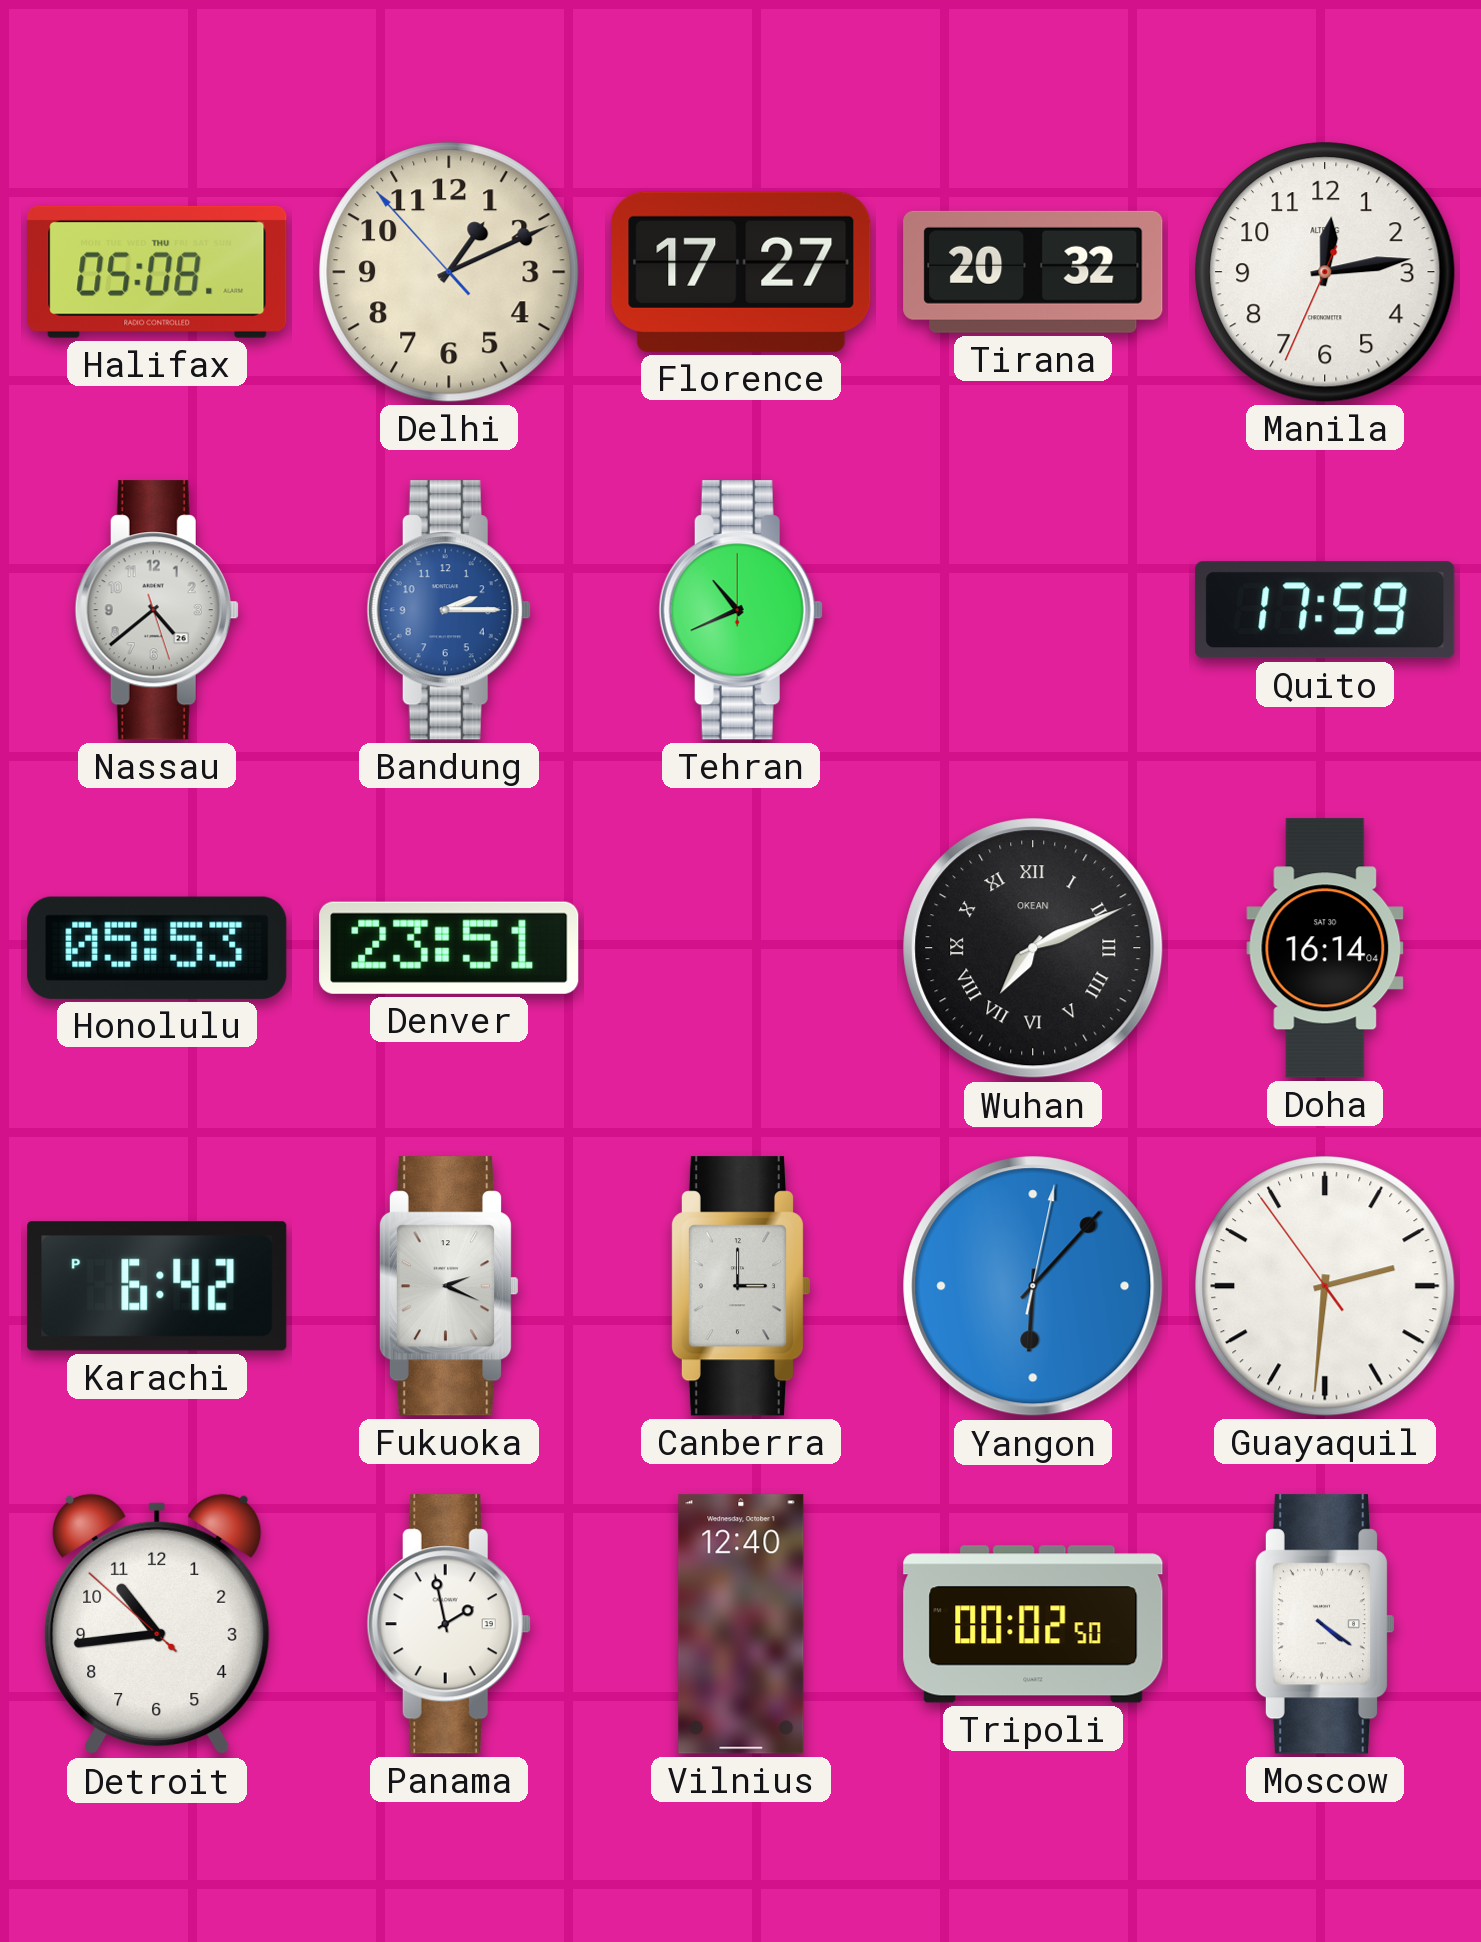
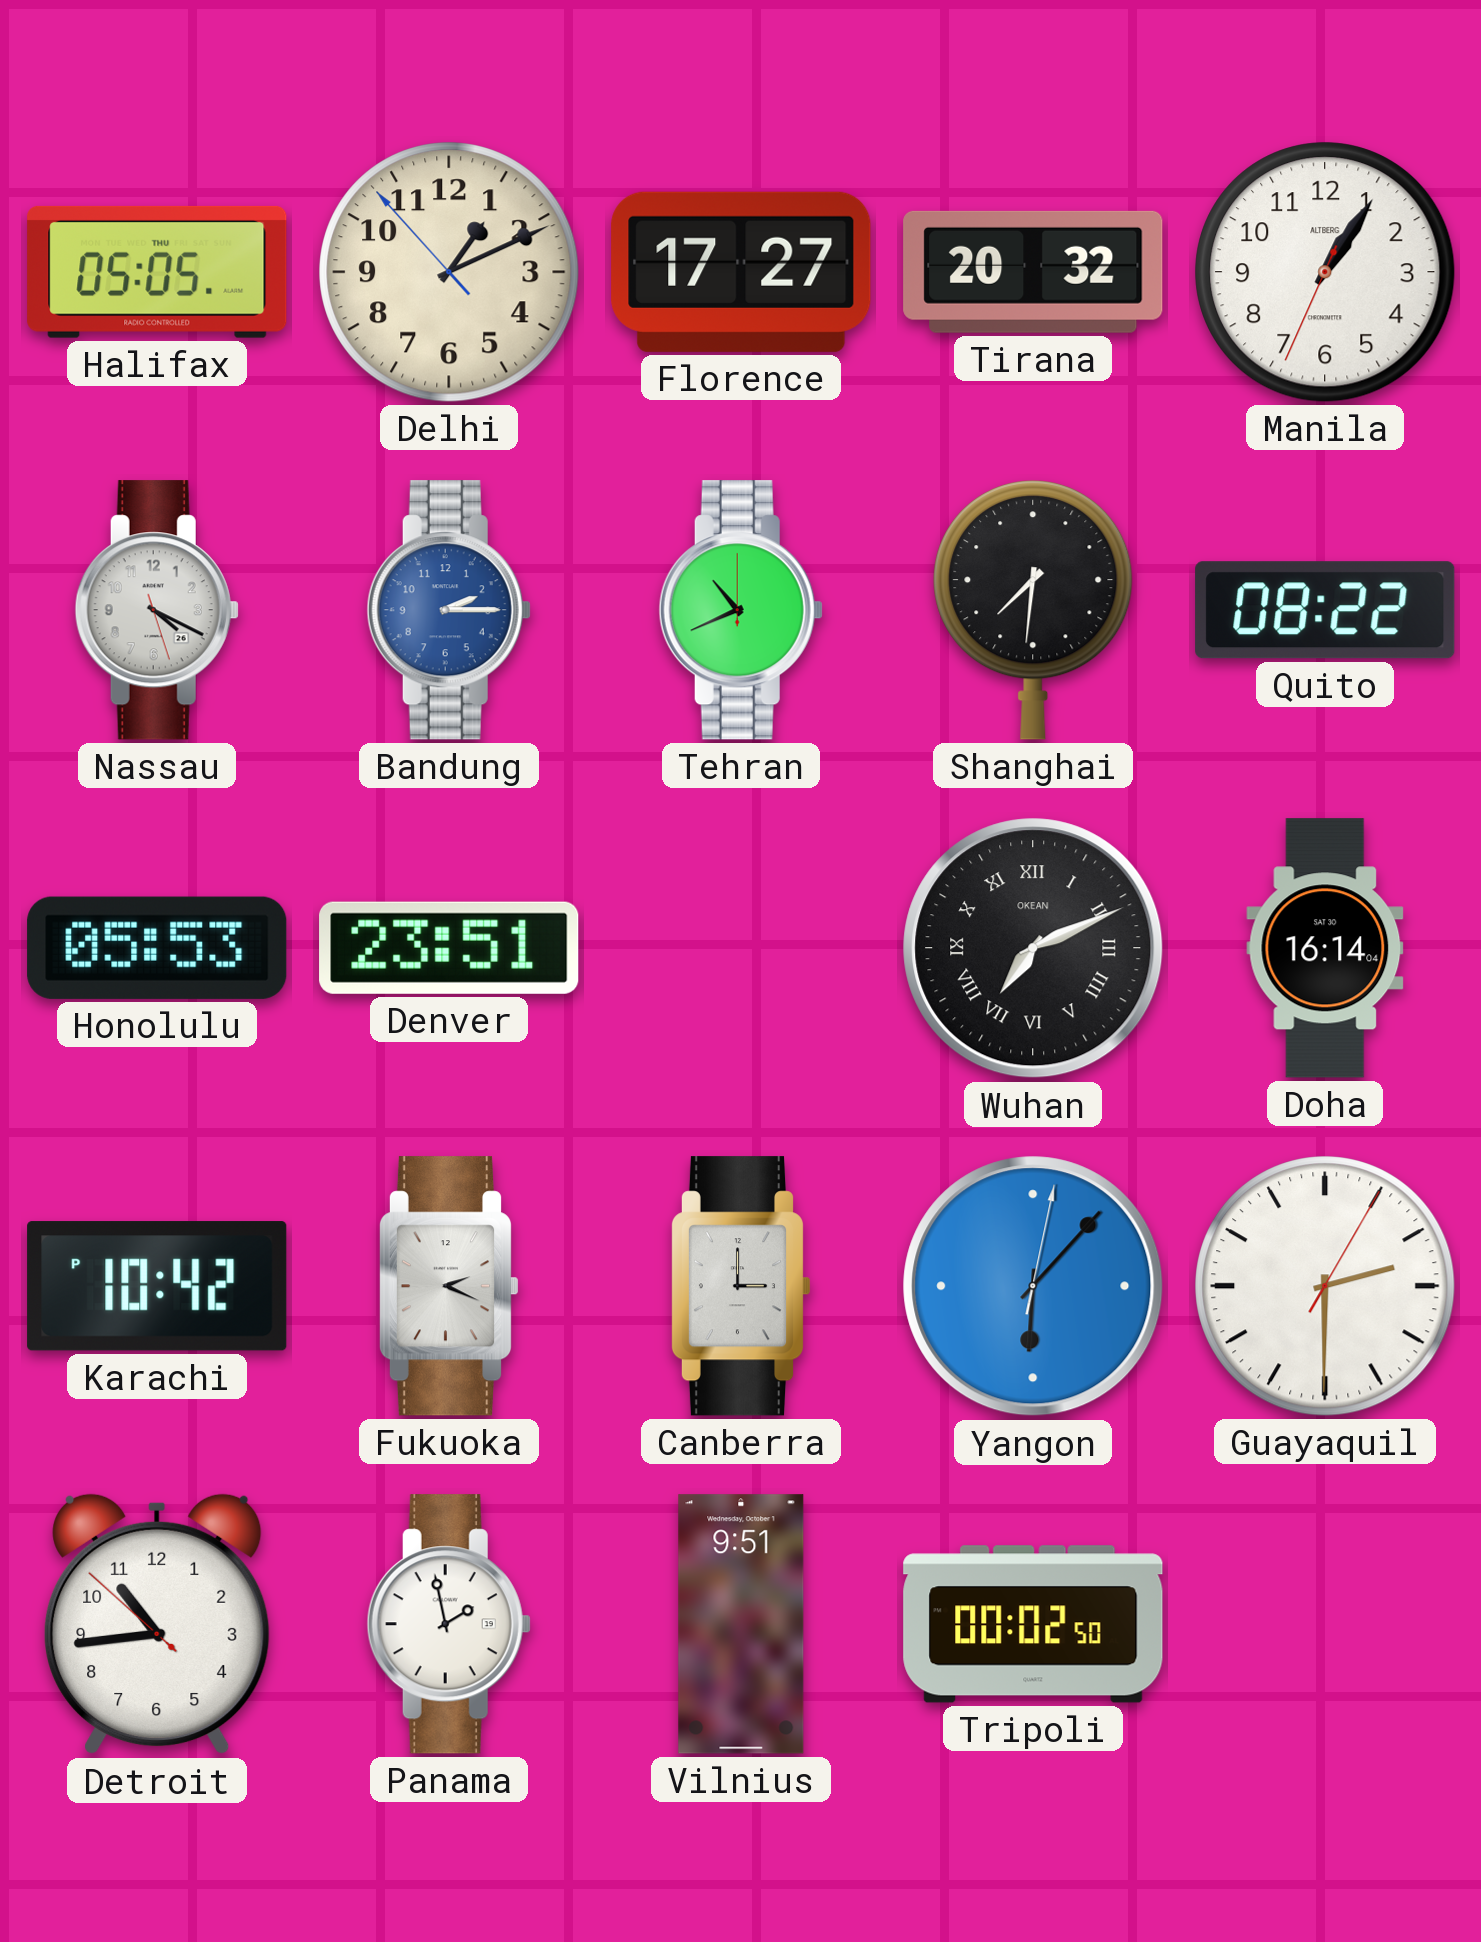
Halifax: 05:08 -> 05:05
Manila: 12:13 -> 1:05
Nassau: 4:38 -> 4:19
Shanghai: none -> 7:31
Quito: 17:59 -> 08:22
Karachi: 6:42 -> 10:42
Guayaquil: 2:30:54 -> 2:30:05
Vilnius: 12:40 -> 9:51
Moscow: 4:21 -> none
